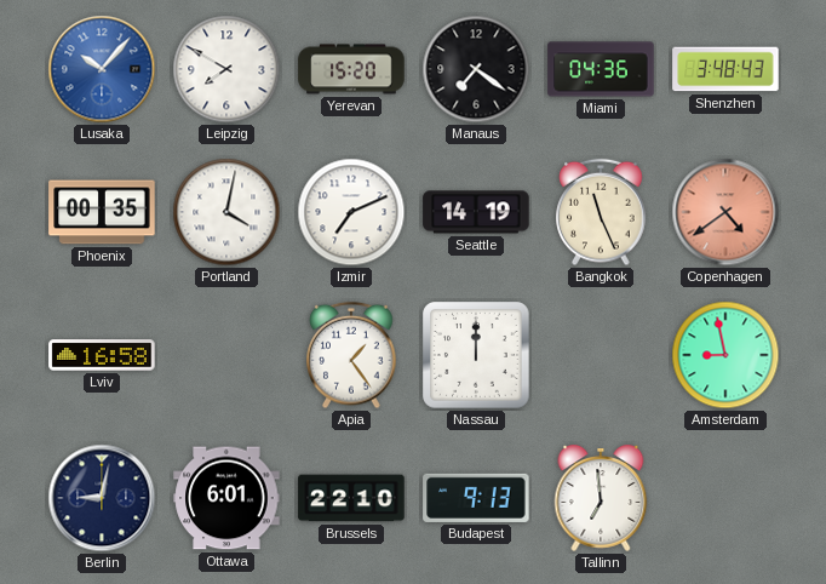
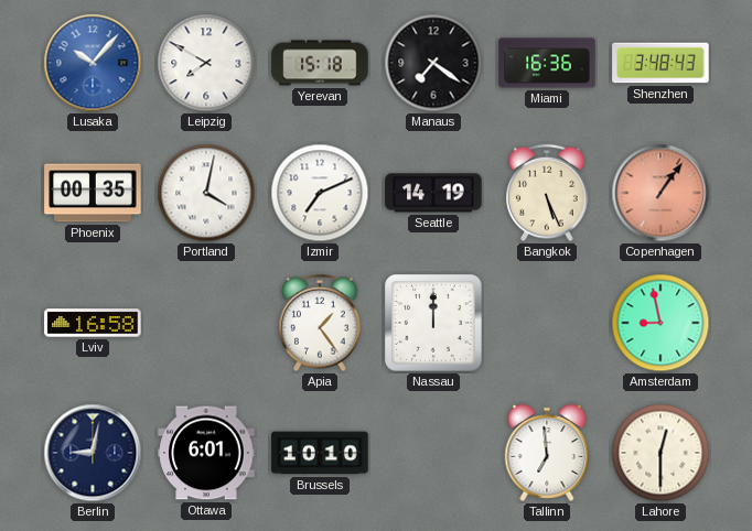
Yerevan: 15:20 -> 15:18
Miami: 04:36 -> 16:36
Bangkok: 11:26 -> 5:26
Copenhagen: 4:39 -> 1:06
Brussels: 22:10 -> 10:10
Budapest: 9:13 -> none
Lahore: none -> 12:30
